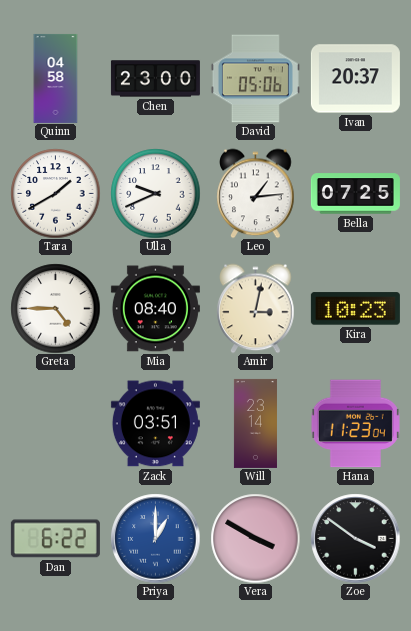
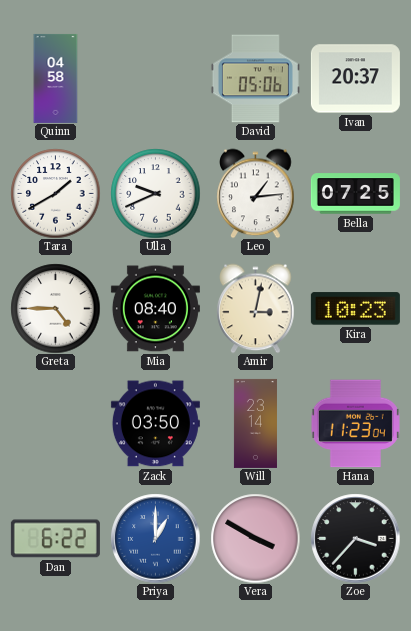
Chen: 23:00 -> none
Zack: 03:51 -> 03:50
Zoe: 3:51 -> 3:37
